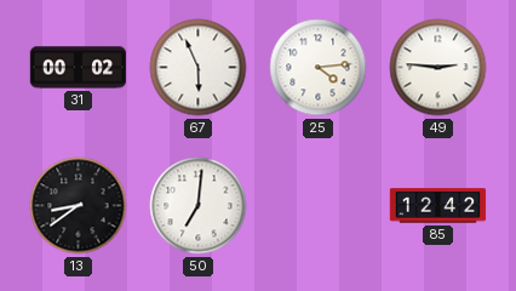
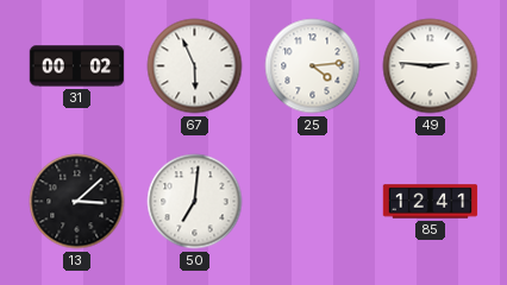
13: 8:39 -> 3:08
85: 12:42 -> 12:41
